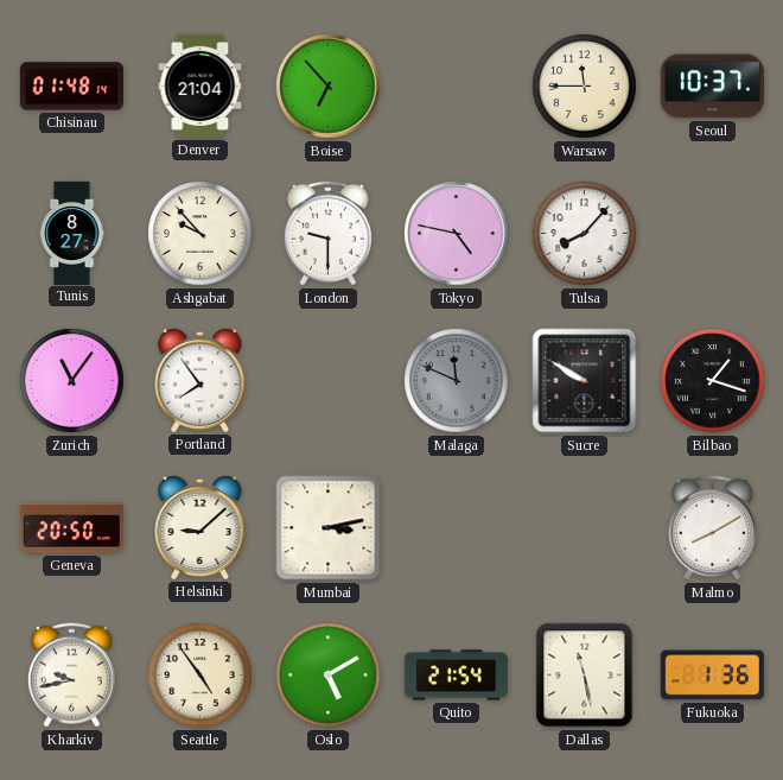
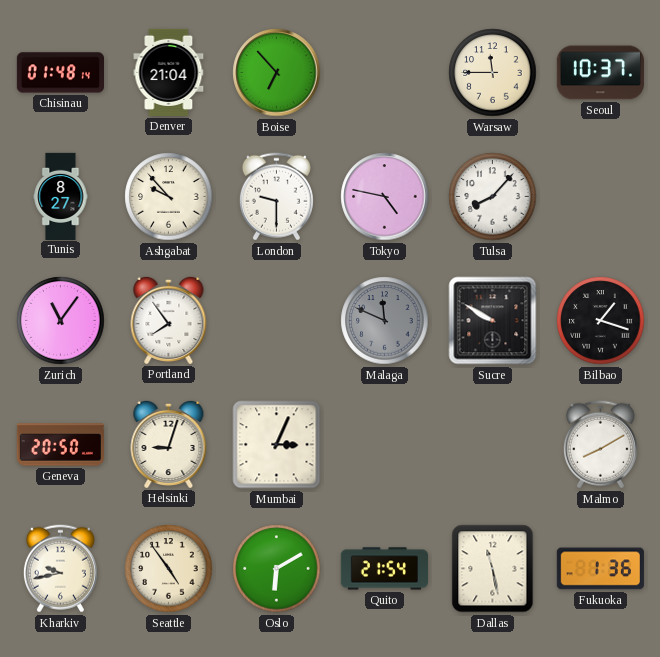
Helsinki: 9:08 -> 9:03
Mumbai: 3:13 -> 3:04
Oslo: 5:10 -> 6:10
